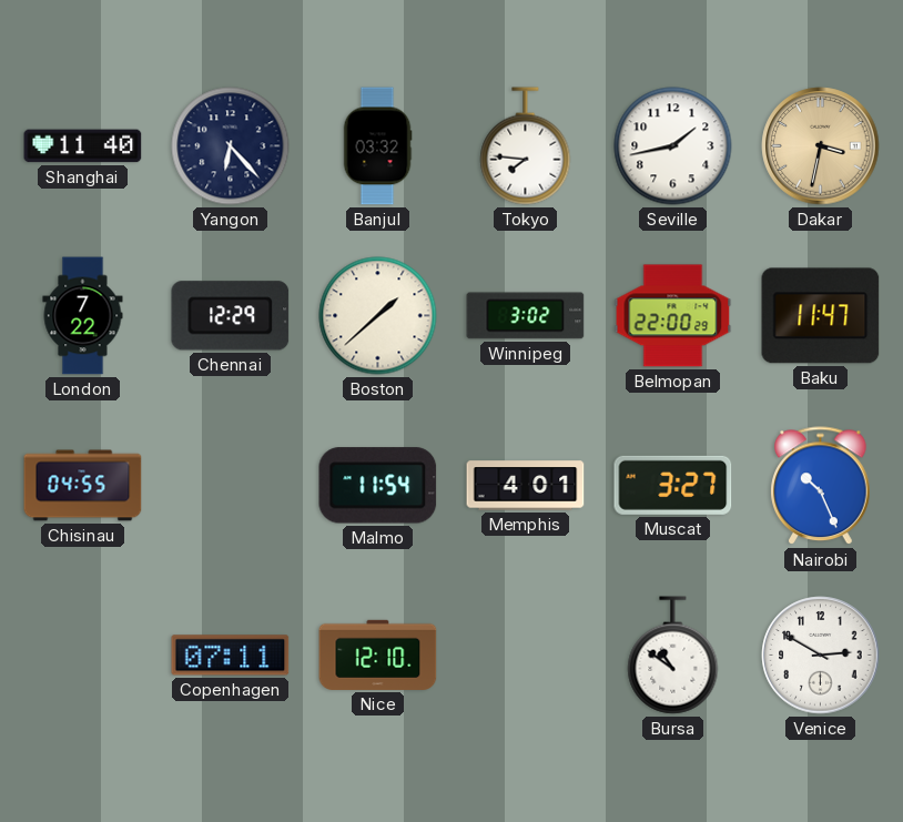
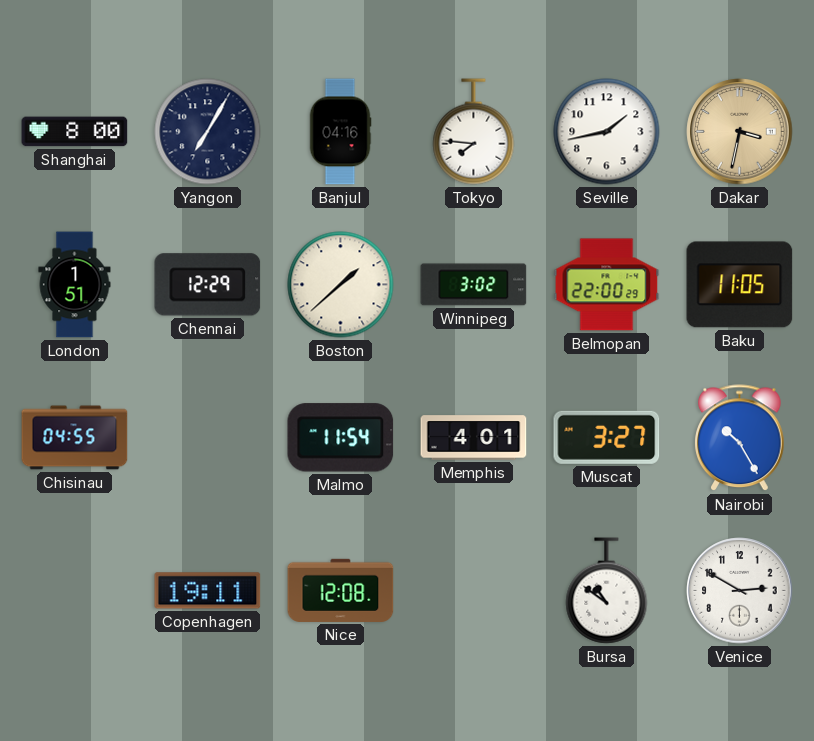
Shanghai: 11:40 -> 8:00
Yangon: 6:23 -> 7:05
Banjul: 03:32 -> 04:16
London: 7:22 -> 1:51
Baku: 11:47 -> 11:05
Nairobi: 10:26 -> 10:25
Copenhagen: 07:11 -> 19:11
Nice: 12:10 -> 12:08
